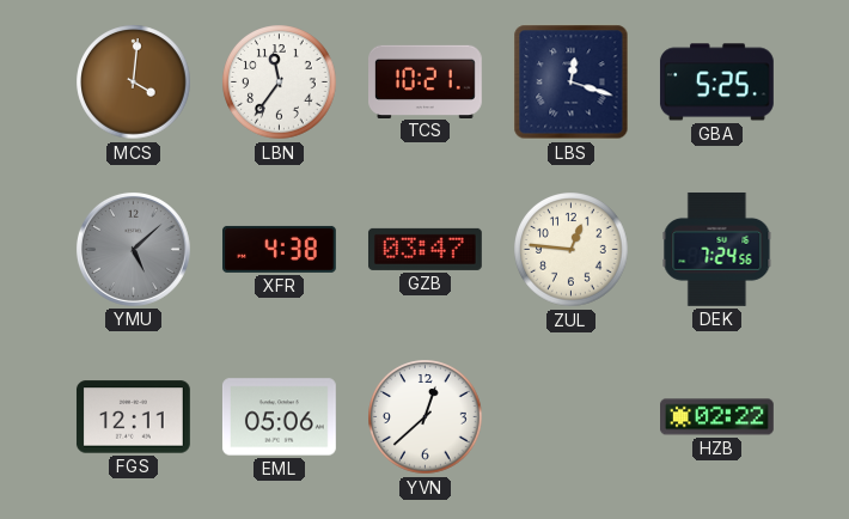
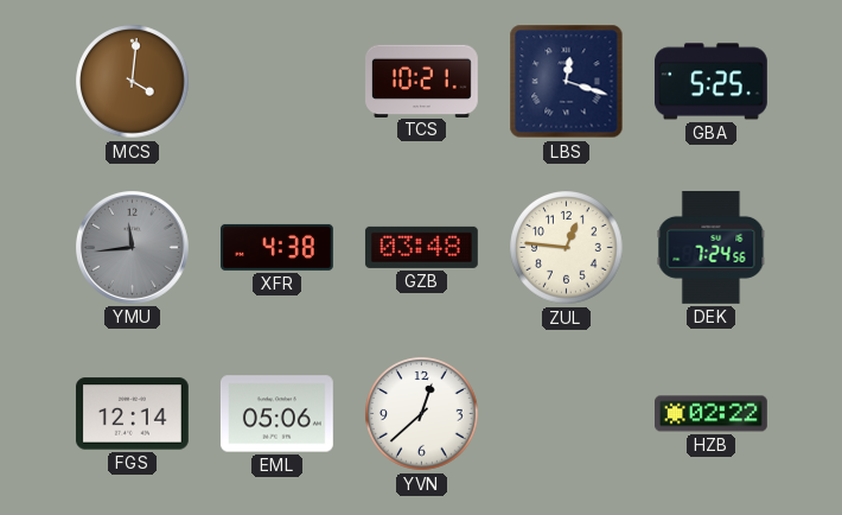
LBN: 11:36 -> none
YMU: 5:08 -> 11:44
GZB: 03:47 -> 03:48
FGS: 12:11 -> 12:14
